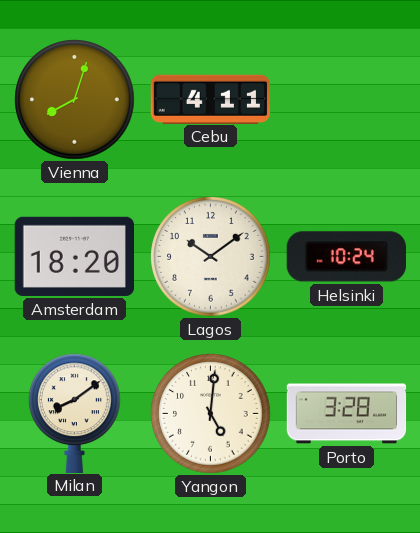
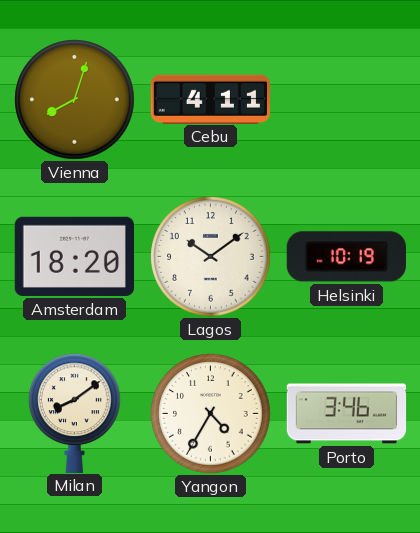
Helsinki: 10:24 -> 10:19
Yangon: 5:01 -> 4:35
Porto: 3:28 -> 3:46
